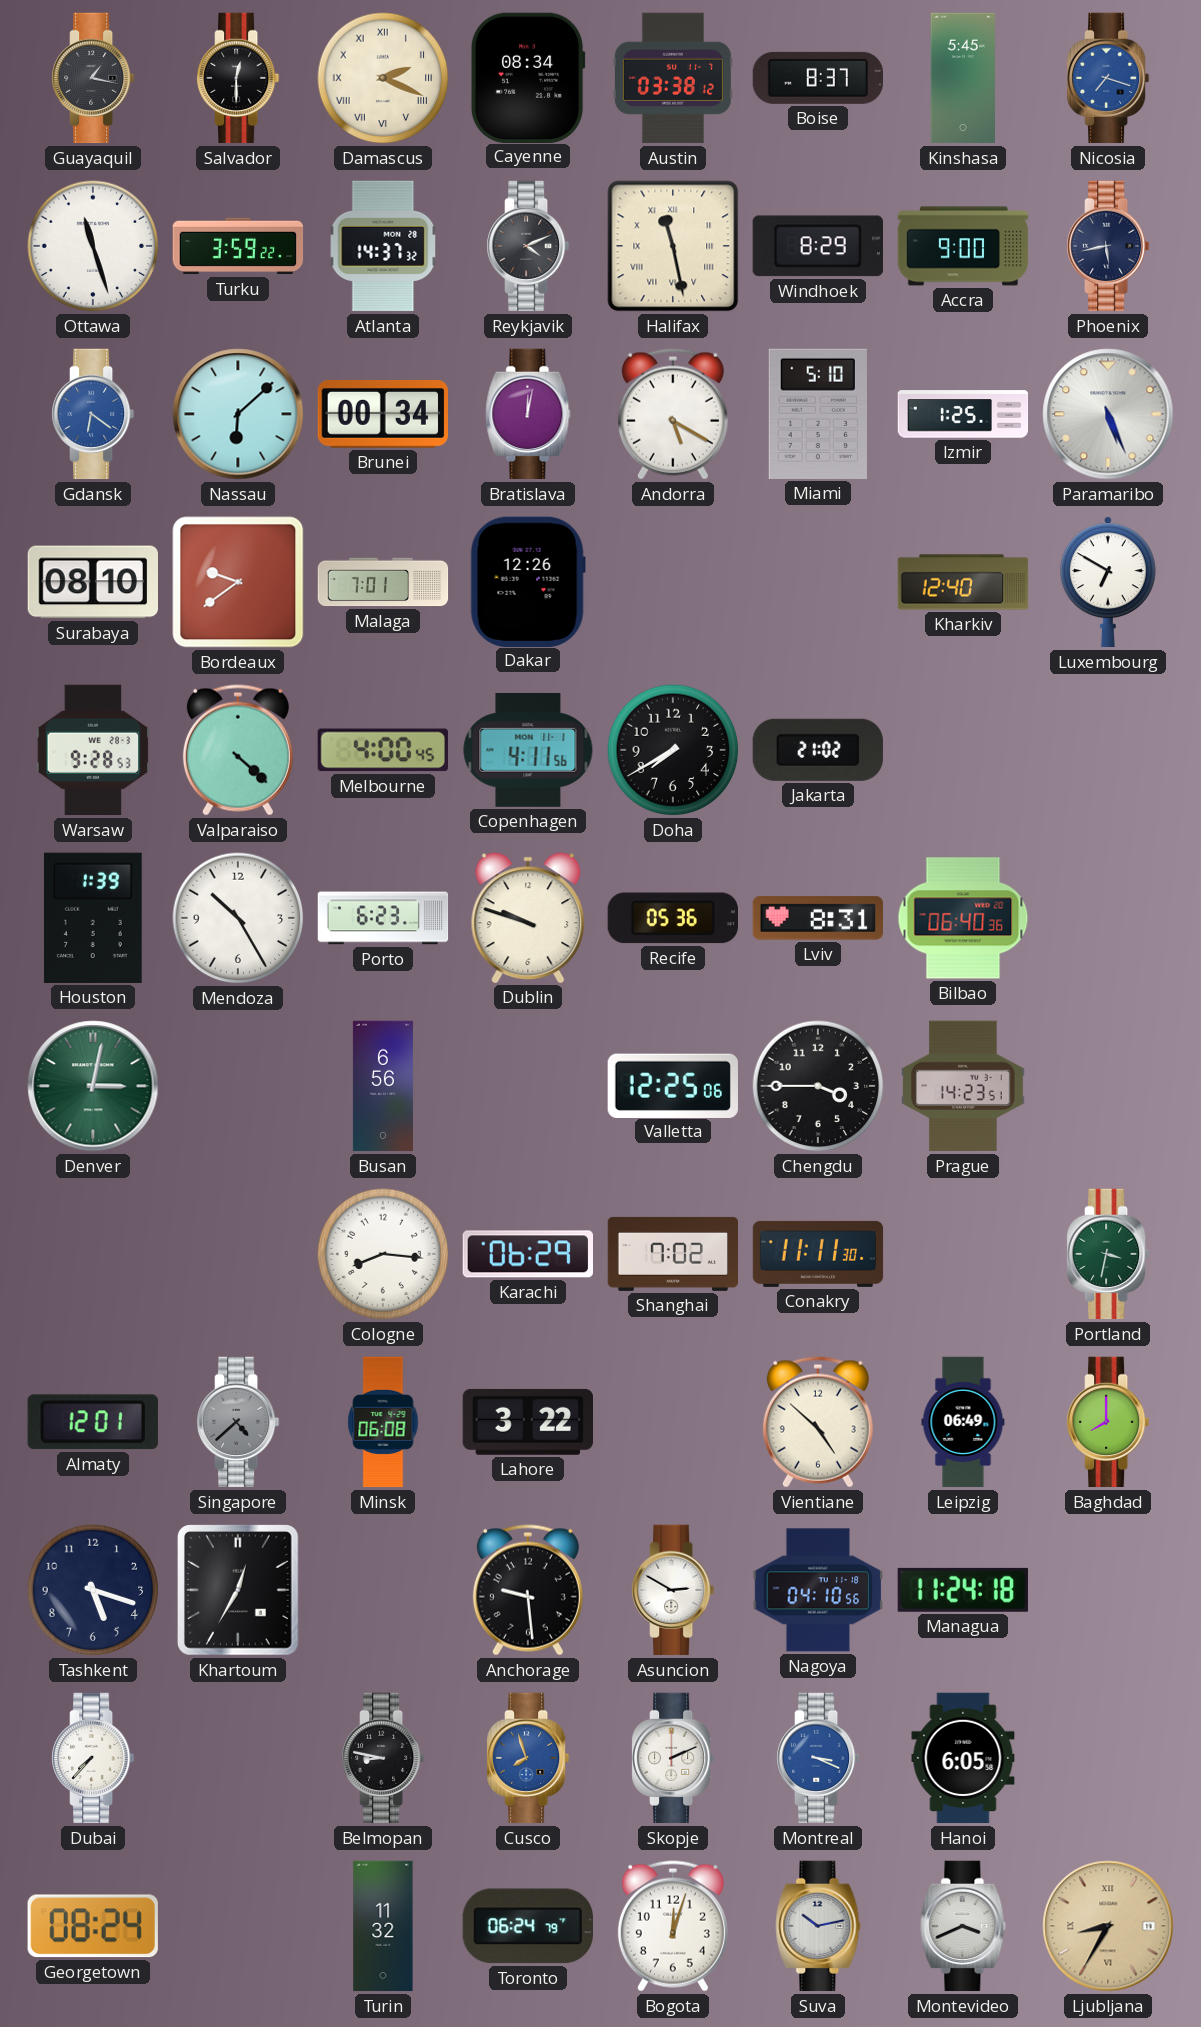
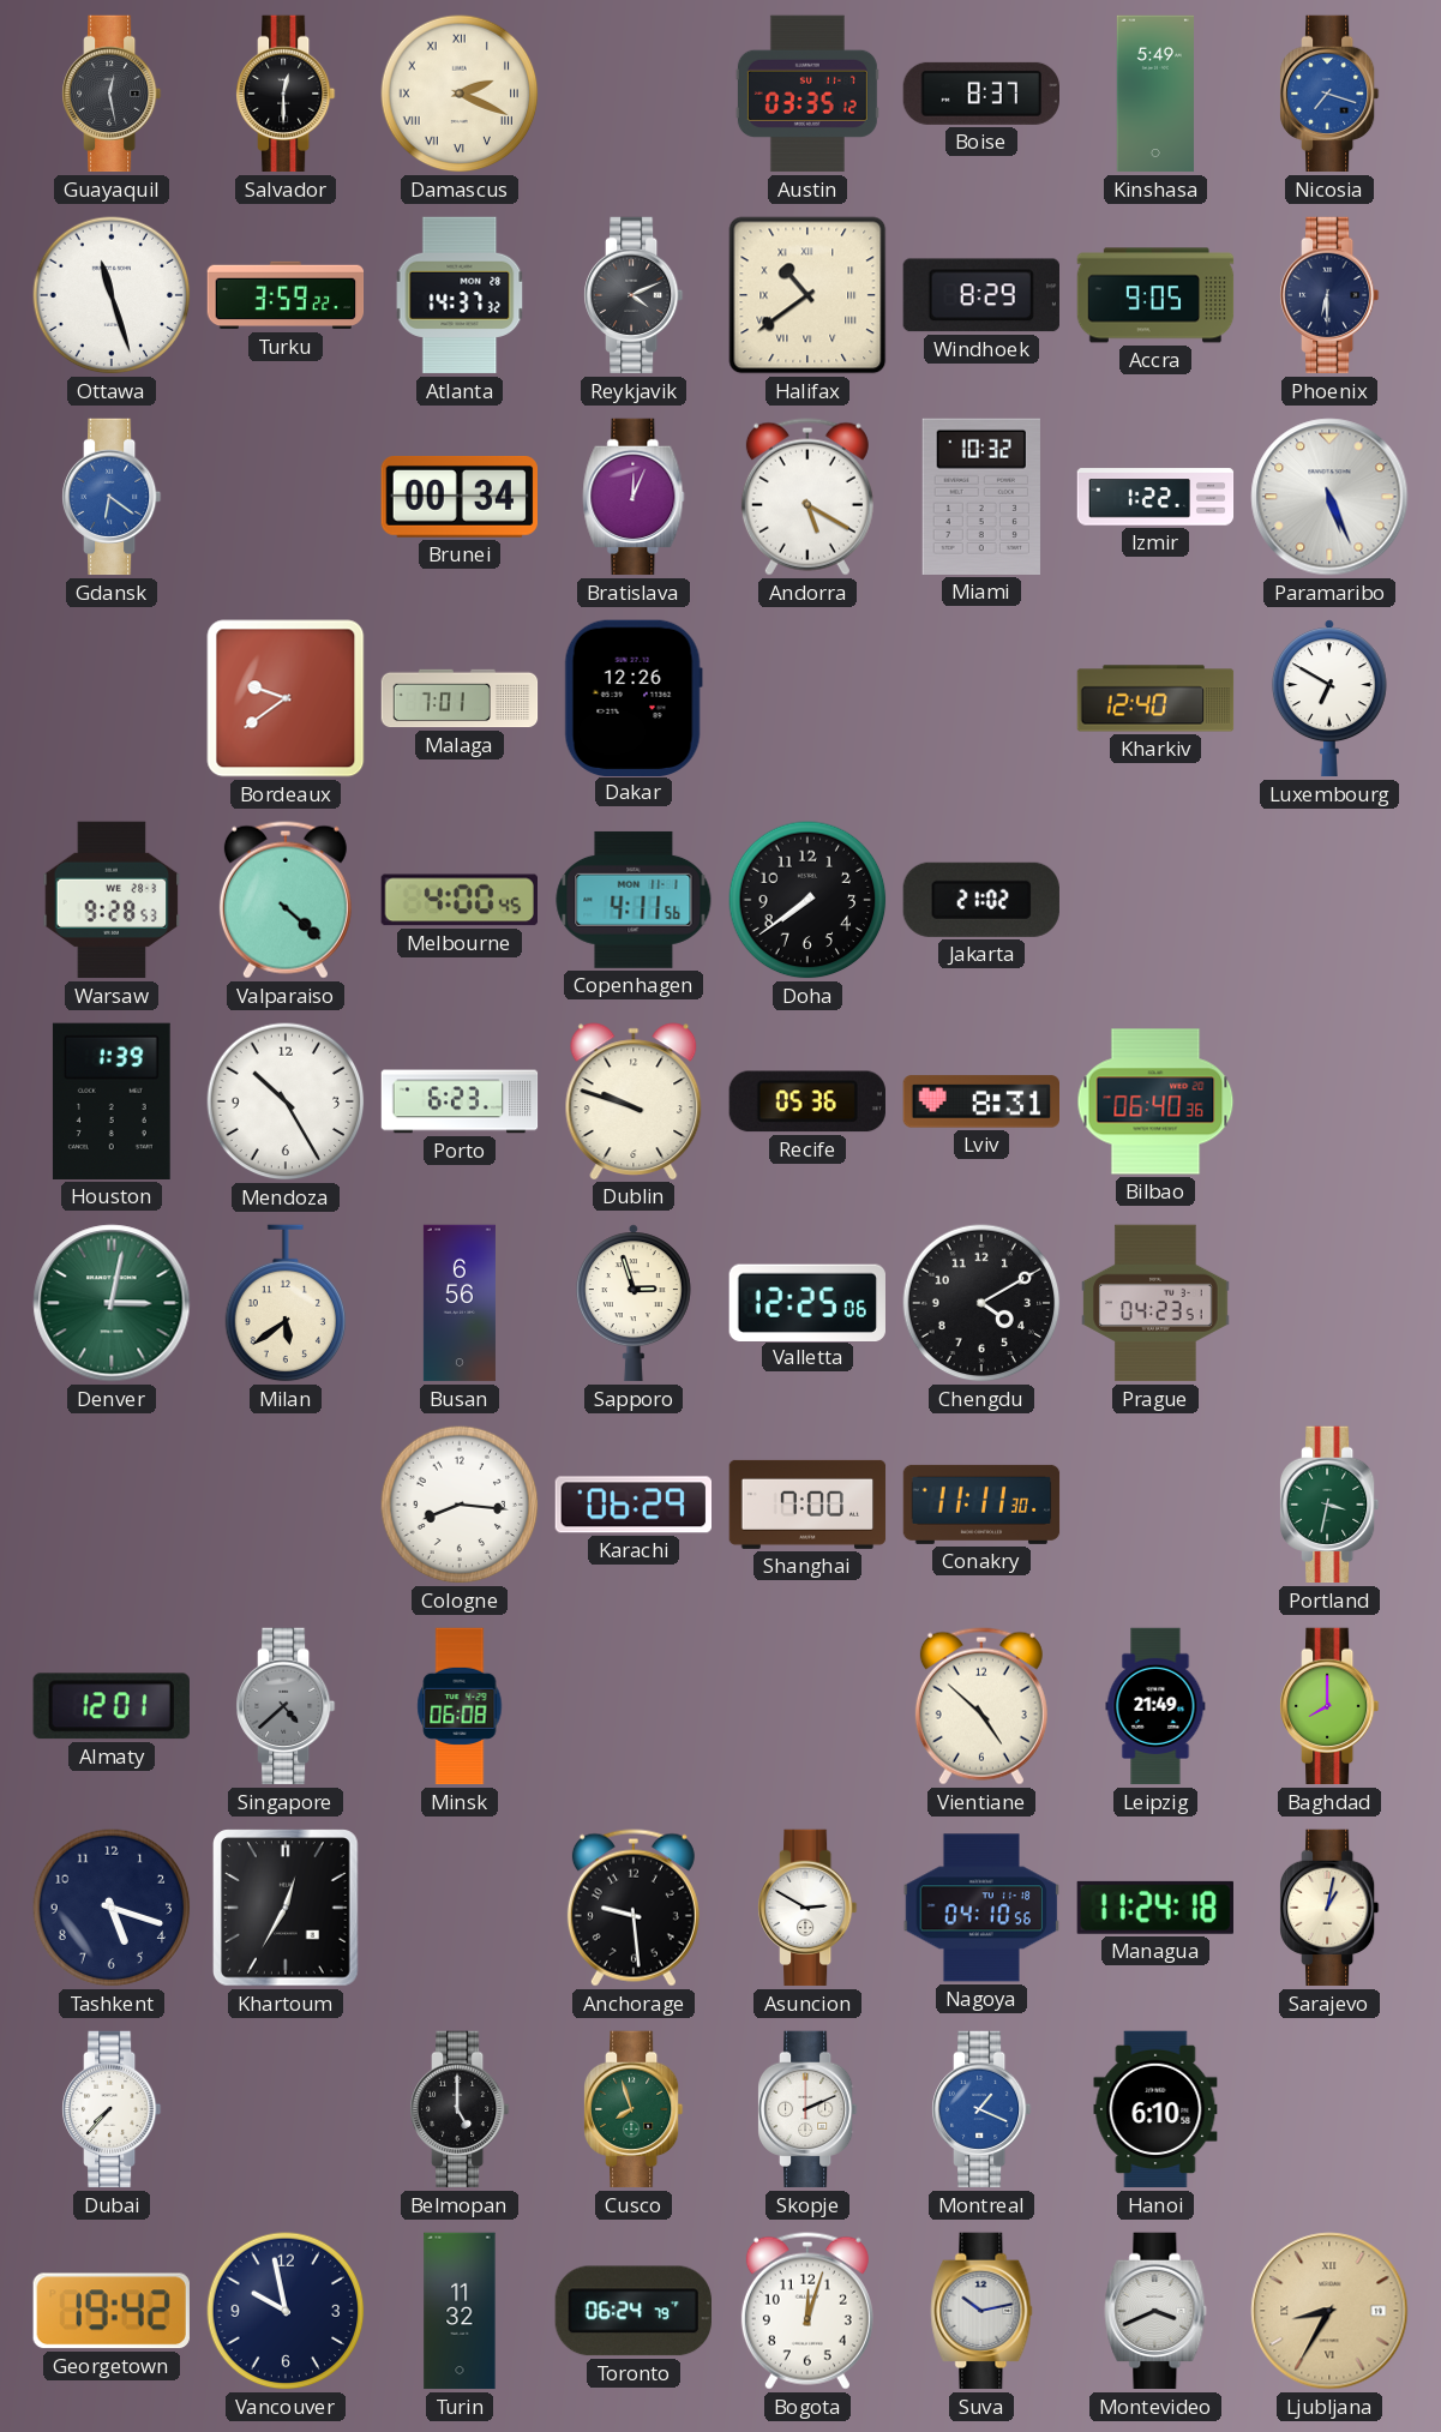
Guayaquil: 1:17 -> 12:28
Cayenne: 08:34 -> none
Austin: 03:38 -> 03:35
Kinshasa: 5:45 -> 5:49
Halifax: 11:28 -> 10:39
Accra: 9:00 -> 9:05
Phoenix: 5:43 -> 6:30
Nassau: 6:08 -> none
Bratislava: 12:02 -> 12:04
Miami: 5:10 -> 10:32
Izmir: 1:25 -> 1:22
Surabaya: 08:10 -> none
Doha: 7:40 -> 7:39
Milan: none -> 5:39
Sapporo: none -> 2:57
Chengdu: 3:45 -> 4:10
Prague: 14:23 -> 04:23
Shanghai: 7:02 -> 7:00
Lahore: 3:22 -> none
Leipzig: 06:49 -> 21:49
Sarajevo: none -> 1:02
Belmopan: 8:47 -> 5:00
Cusco dial: blue -> green
Montreal: 3:19 -> 1:19
Hanoi: 6:05 -> 6:10
Georgetown: 08:24 -> 19:42
Vancouver: none -> 9:58
